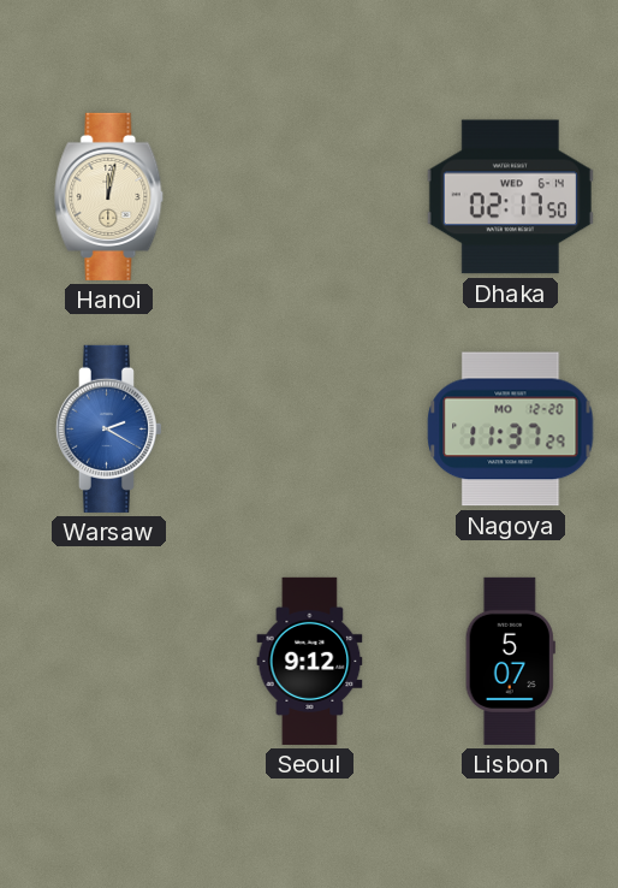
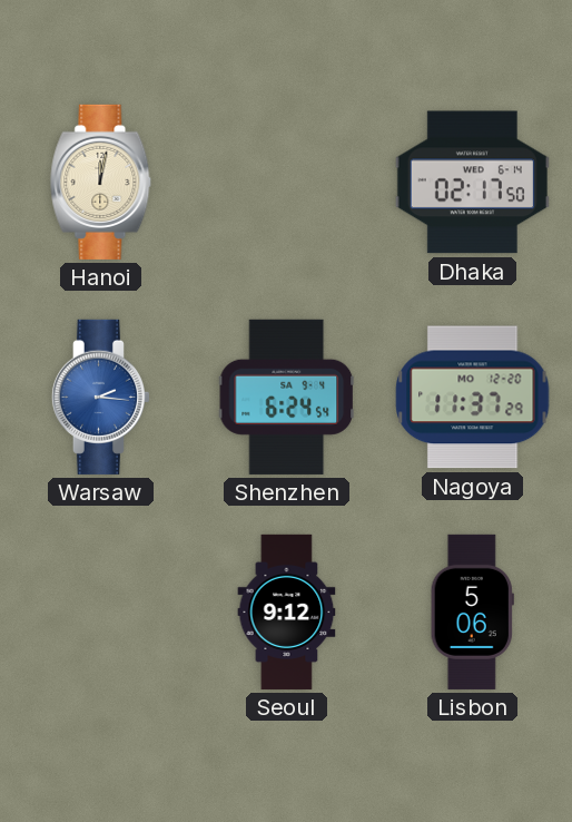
Warsaw: 2:20 -> 2:16
Shenzhen: none -> 6:24
Lisbon: 5:07 -> 5:06
